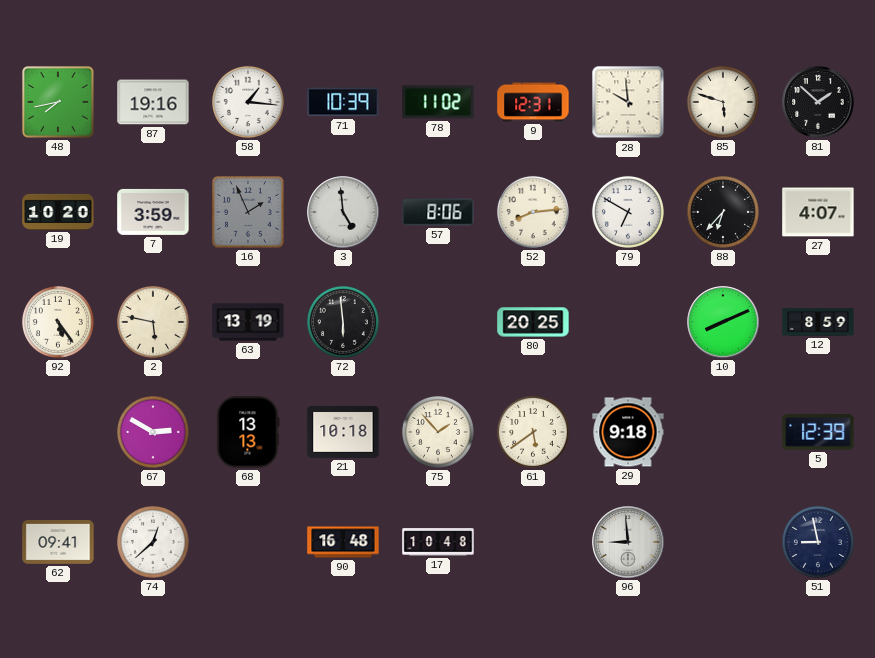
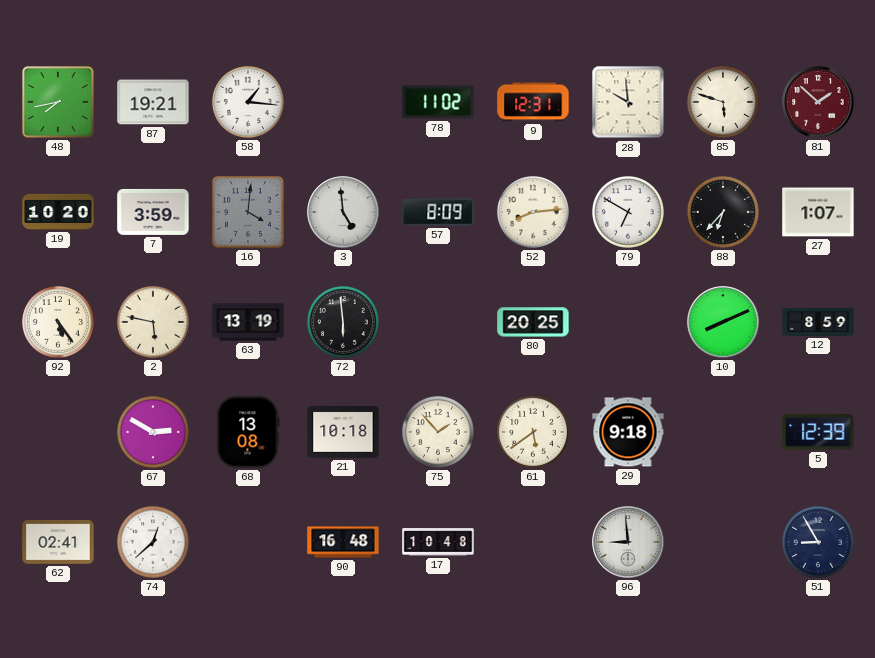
87: 19:16 -> 19:21
71: 10:39 -> none
81 dial: black -> burgundy
16: 1:56 -> 4:01
57: 8:06 -> 8:09
27: 4:07 -> 1:07
68: 13:13 -> 13:08
62: 09:41 -> 02:41
51: 8:58 -> 8:55
